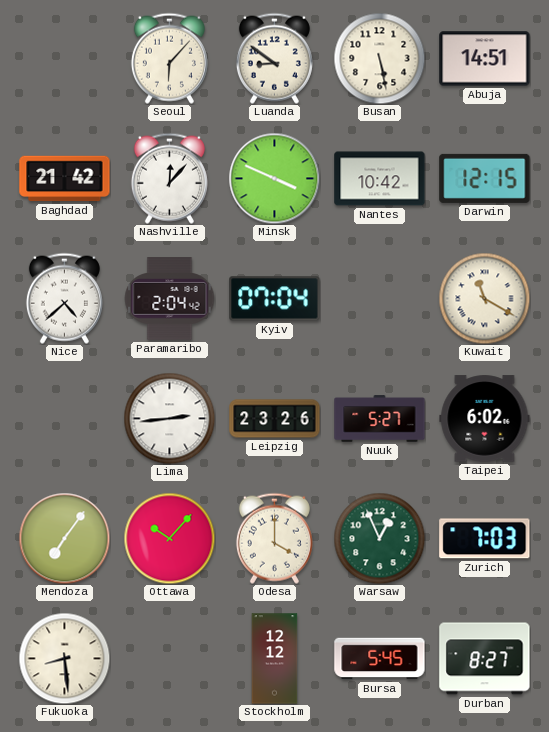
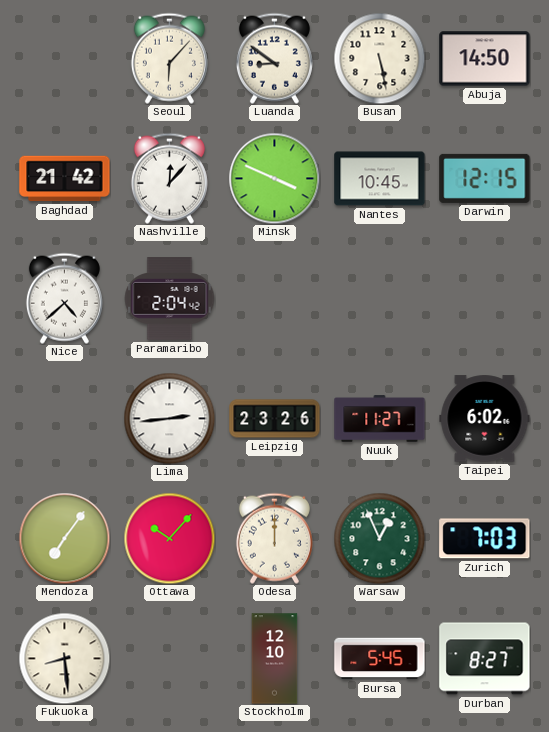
Abuja: 14:51 -> 14:50
Nantes: 10:42 -> 10:45
Kyiv: 07:04 -> none
Kuwait: 11:20 -> none
Nuuk: 5:27 -> 11:27
Odesa: 4:00 -> 12:00
Stockholm: 12:12 -> 12:10
